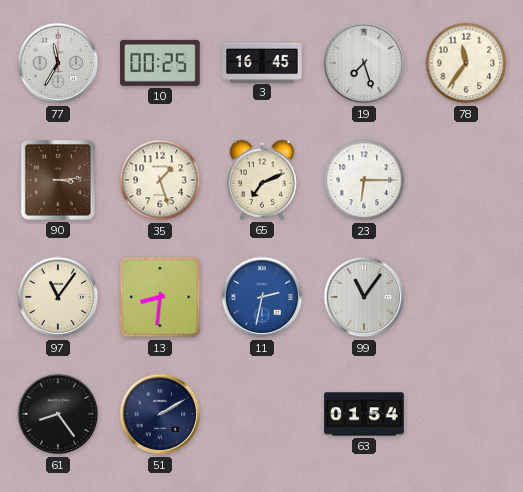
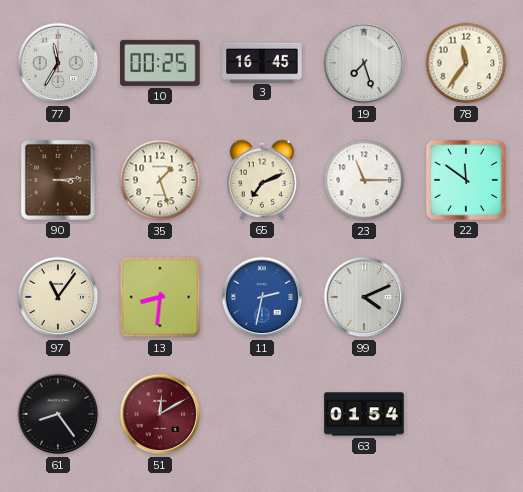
23: 6:15 -> 11:15
22: none -> 11:51
99: 11:06 -> 4:11
51: 2:10 -> 12:10
51 dial: navy -> burgundy
